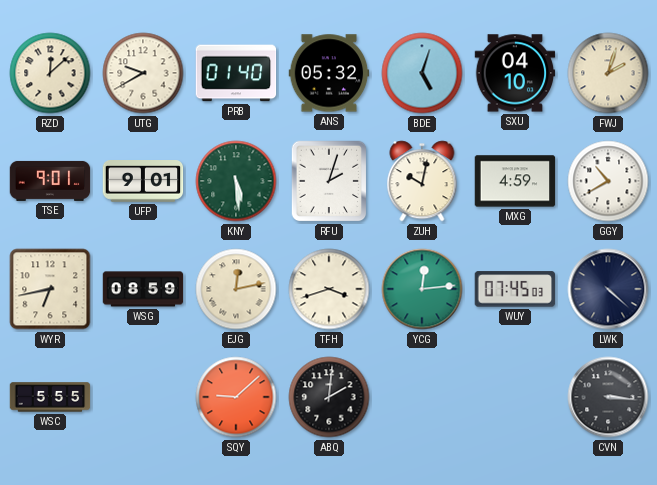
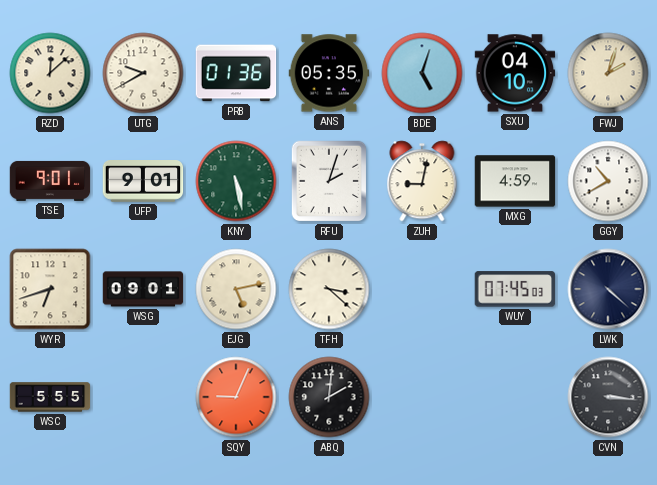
PRB: 01:40 -> 01:36
ANS: 05:32 -> 05:35
KNY: 5:29 -> 5:28
ZUH: 10:02 -> 9:02
WYR: 6:43 -> 6:42
WSG: 08:59 -> 09:01
EJG: 12:13 -> 5:13
TFH: 3:42 -> 3:22
YCG: 12:14 -> none
SQY: 9:08 -> 9:04
